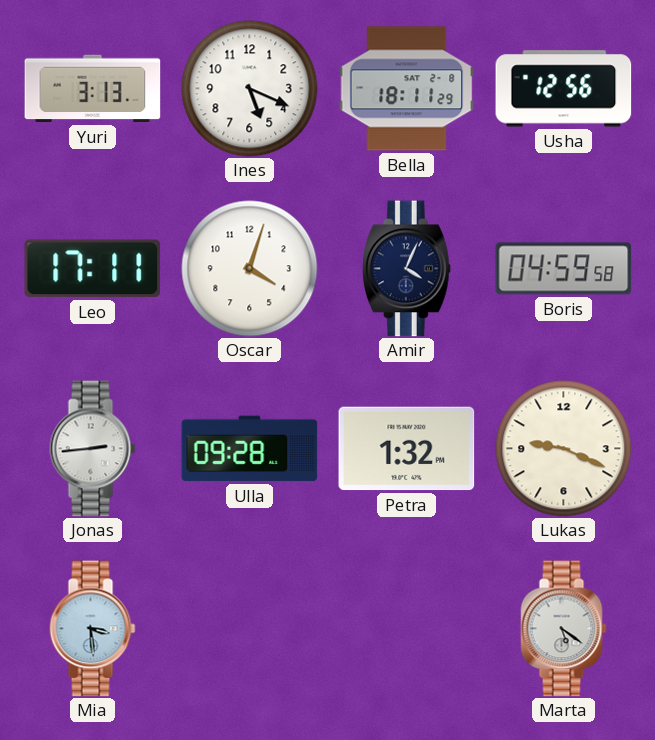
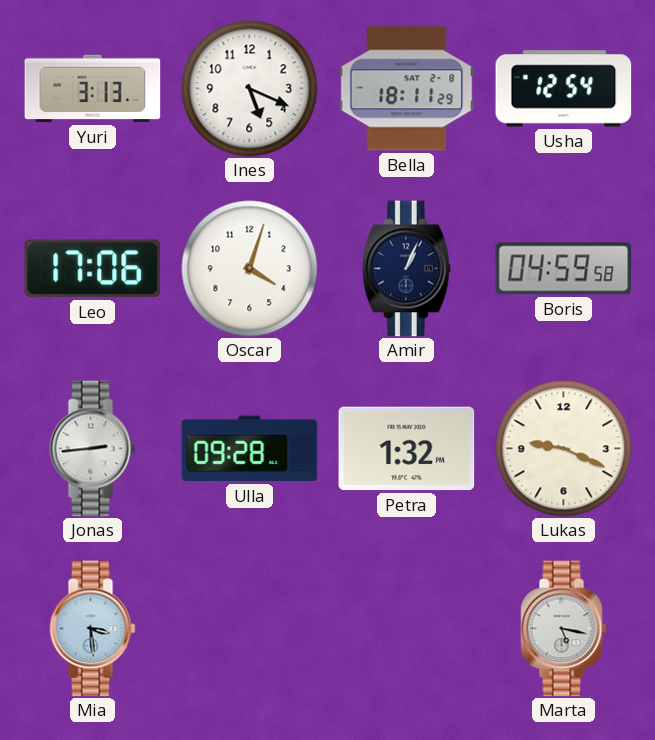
Usha: 12:56 -> 12:54
Leo: 17:11 -> 17:06
Amir: 4:04 -> 1:04
Marta: 5:21 -> 5:17
